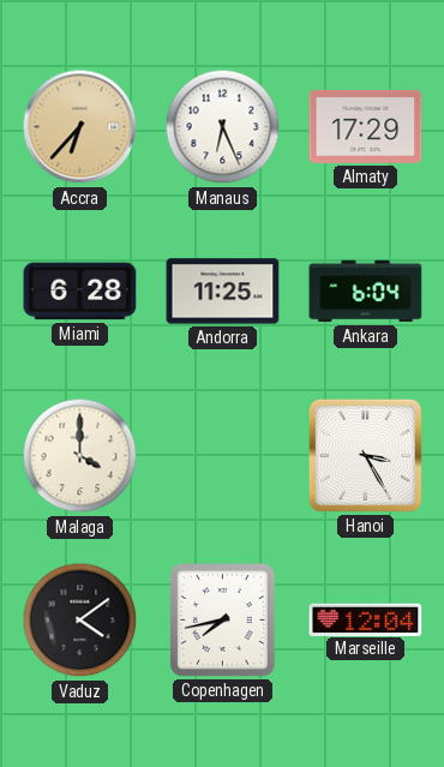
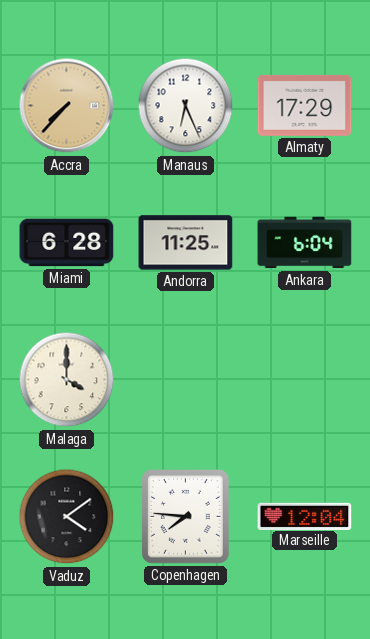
Accra: 6:37 -> 7:37
Hanoi: 3:25 -> none
Copenhagen: 7:43 -> 7:46
